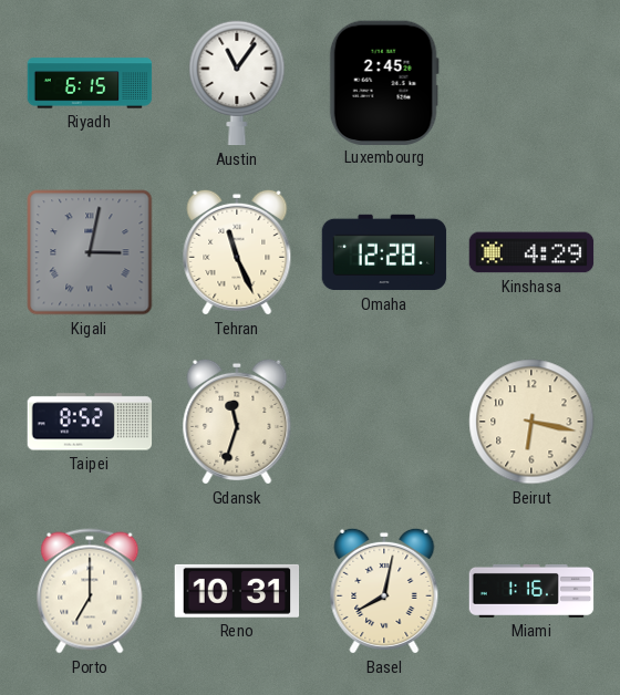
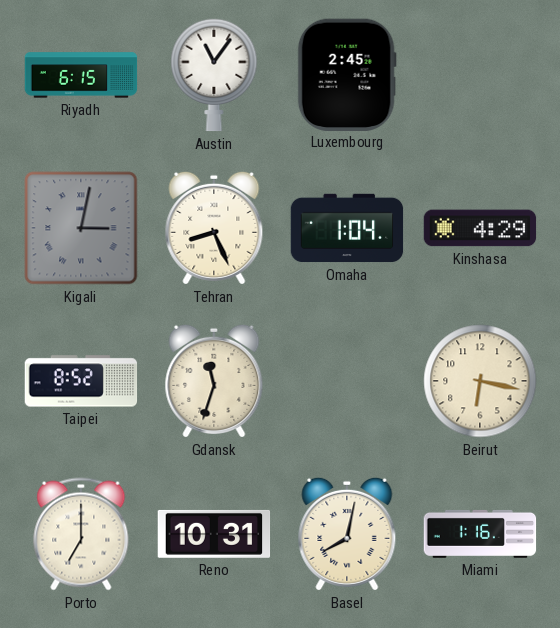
Tehran: 11:26 -> 8:26
Omaha: 12:28 -> 1:04
